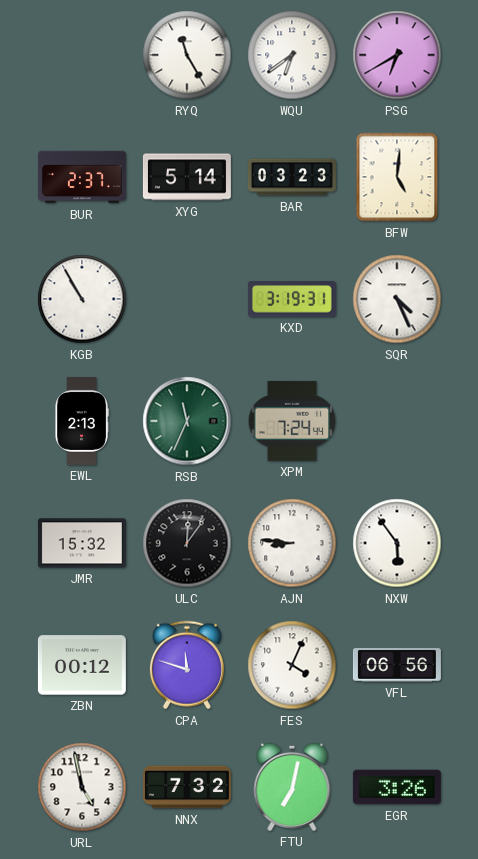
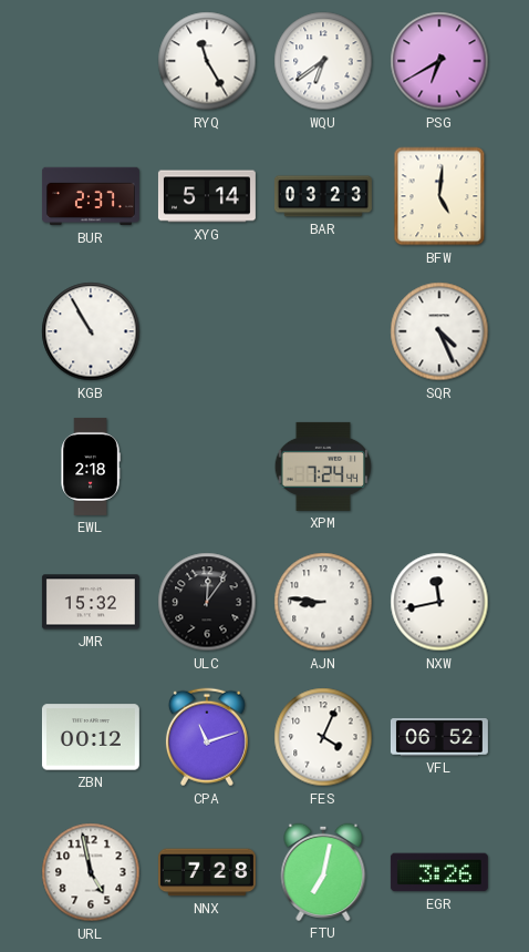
KXD: 3:19 -> none
EWL: 2:13 -> 2:18
RSB: 11:34 -> none
NXW: 5:54 -> 11:43
CPA: 11:48 -> 11:12
VFL: 06:56 -> 06:52
NNX: 7:32 -> 7:28
